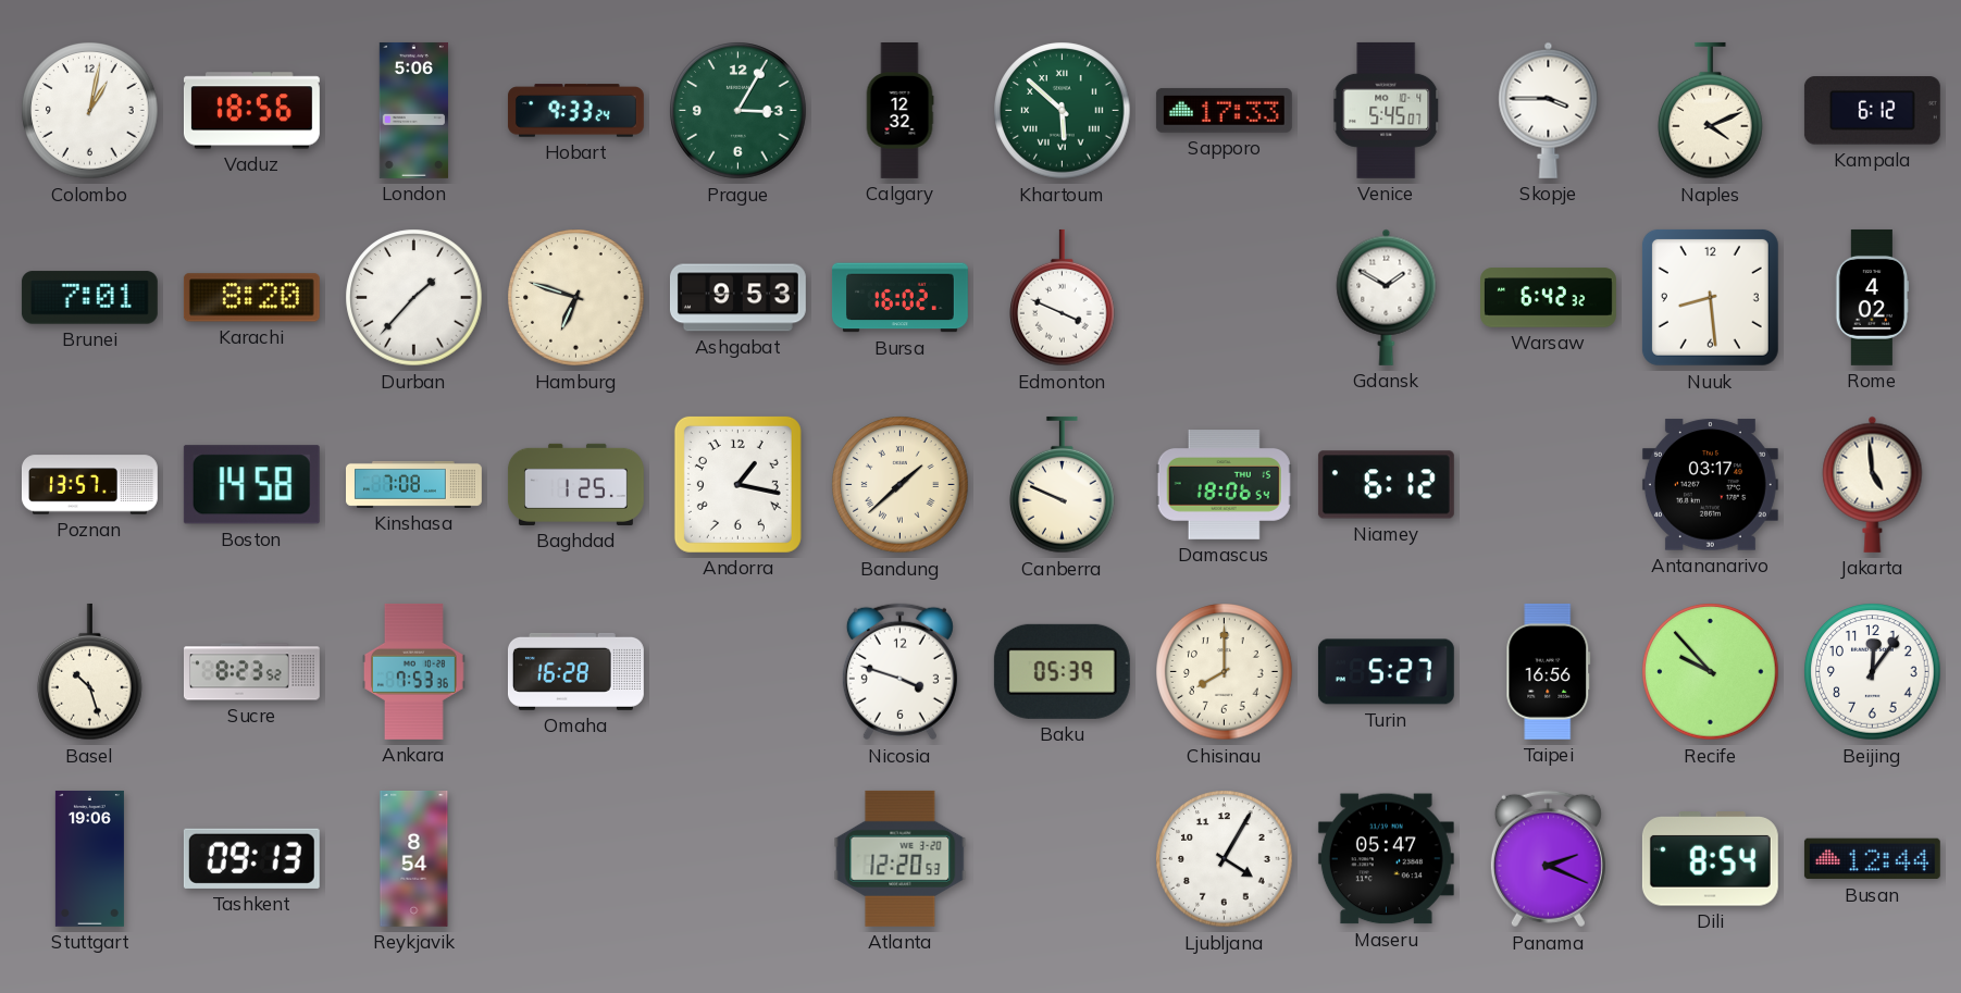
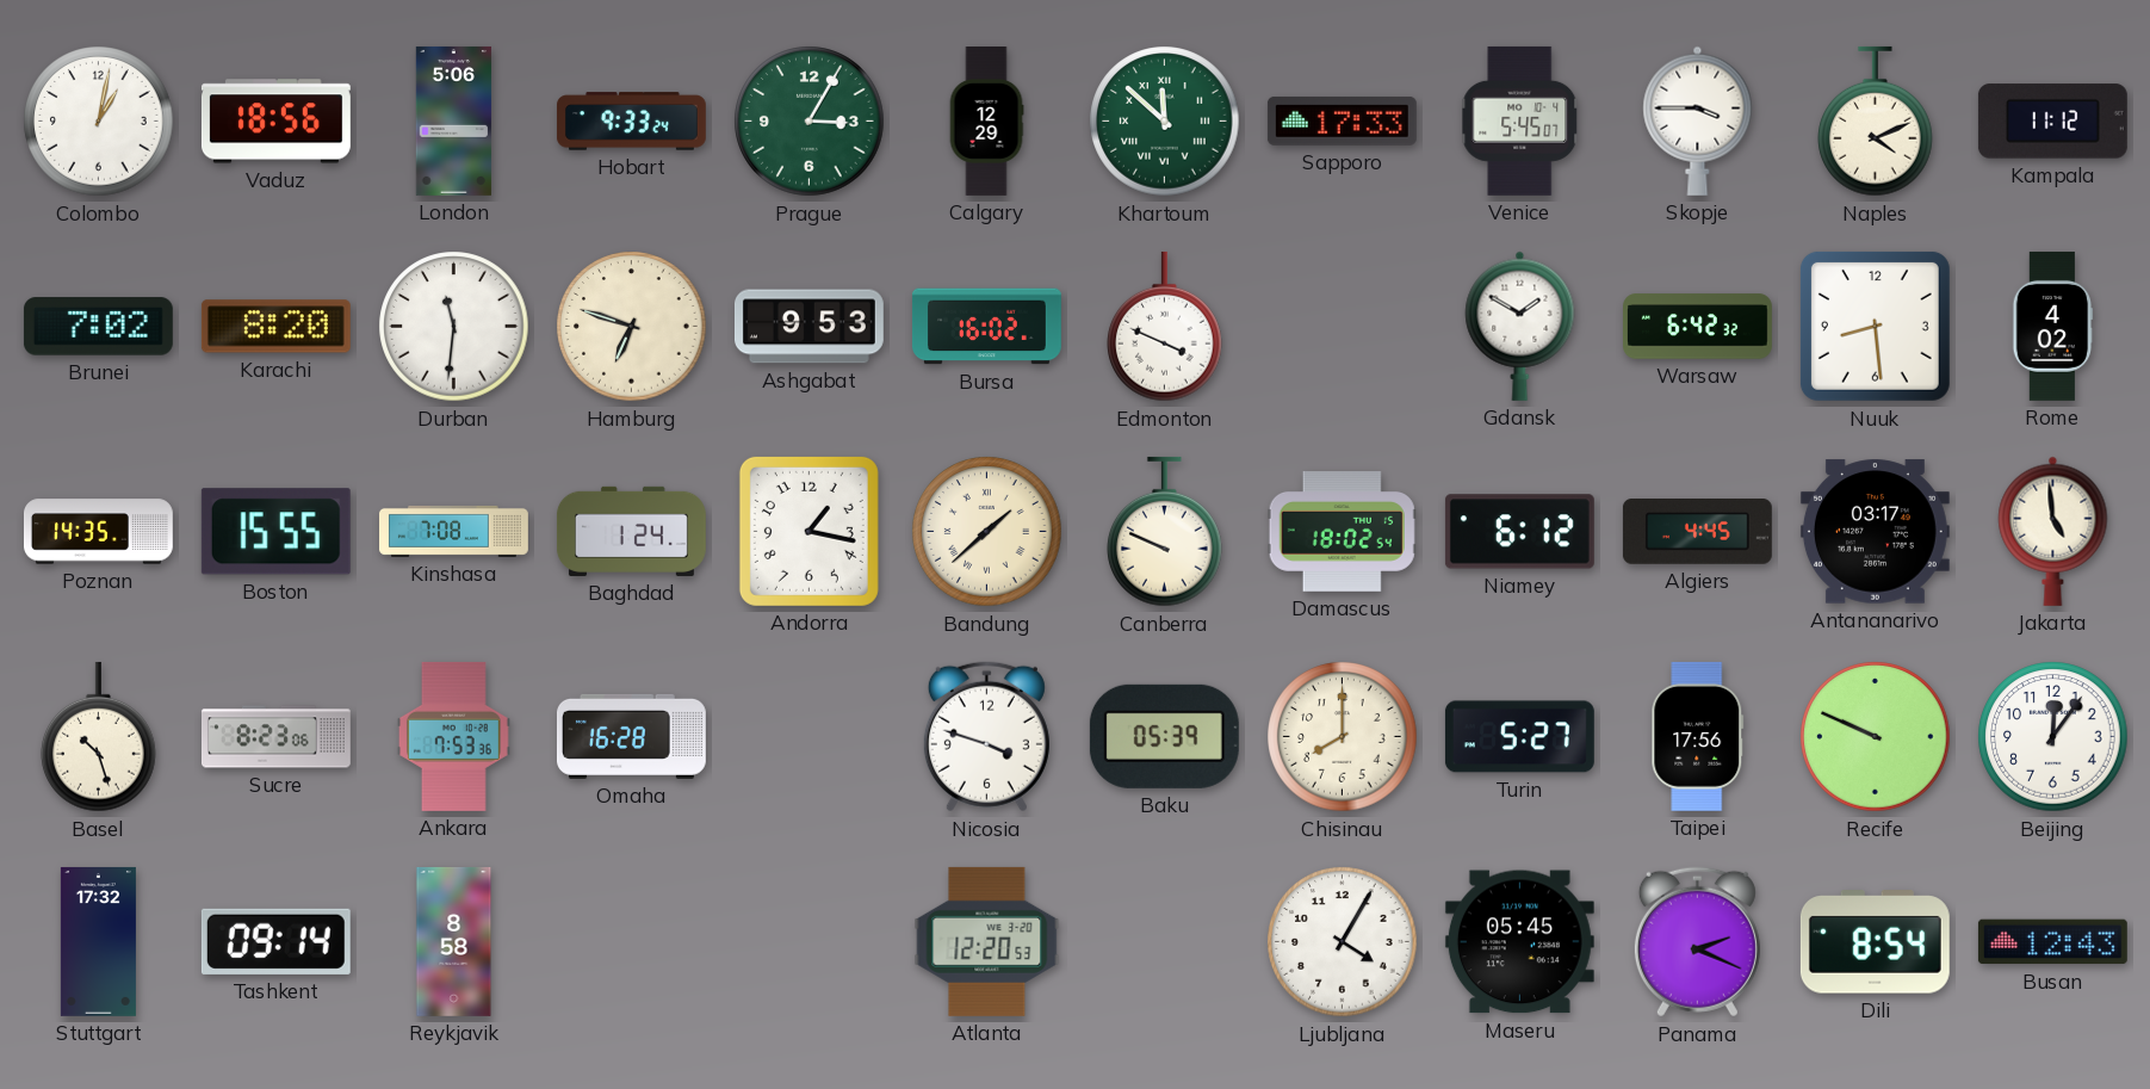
Calgary: 12:32 -> 12:29
Khartoum: 5:52 -> 11:52
Kampala: 6:12 -> 11:12
Brunei: 7:01 -> 7:02
Durban: 1:37 -> 11:31
Poznan: 13:57 -> 14:35
Boston: 14:58 -> 15:55
Baghdad: 1:25 -> 1:24
Damascus: 18:06 -> 18:02
Algiers: none -> 4:45
Sucre: 8:23:52 -> 8:23:06
Taipei: 16:56 -> 17:56
Recife: 9:53 -> 9:49
Stuttgart: 19:06 -> 17:32
Tashkent: 09:13 -> 09:14
Reykjavik: 8:54 -> 8:58
Maseru: 05:47 -> 05:45
Busan: 12:44 -> 12:43
